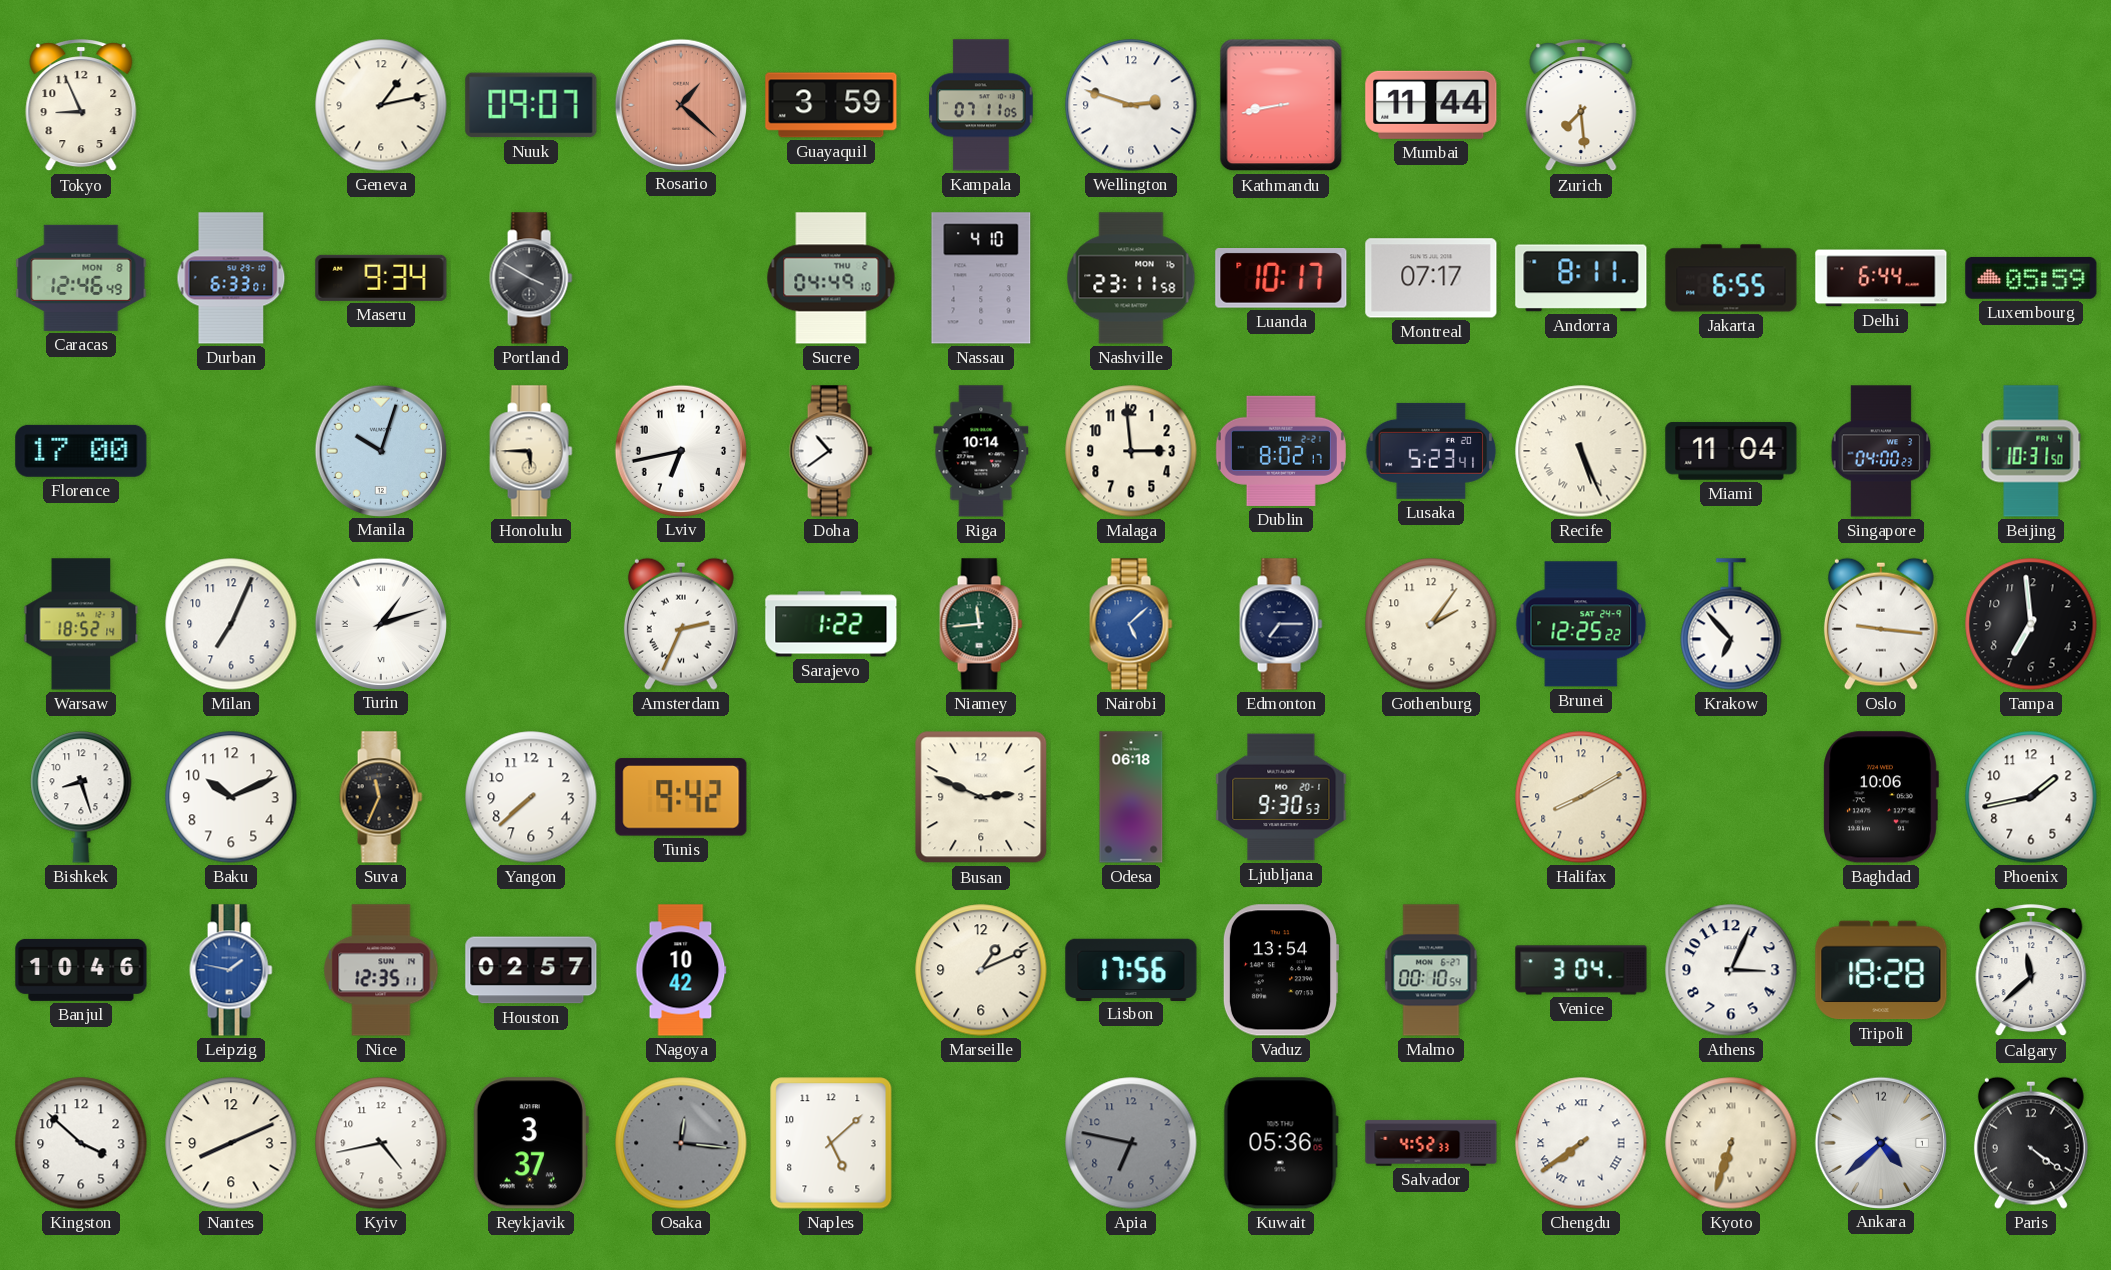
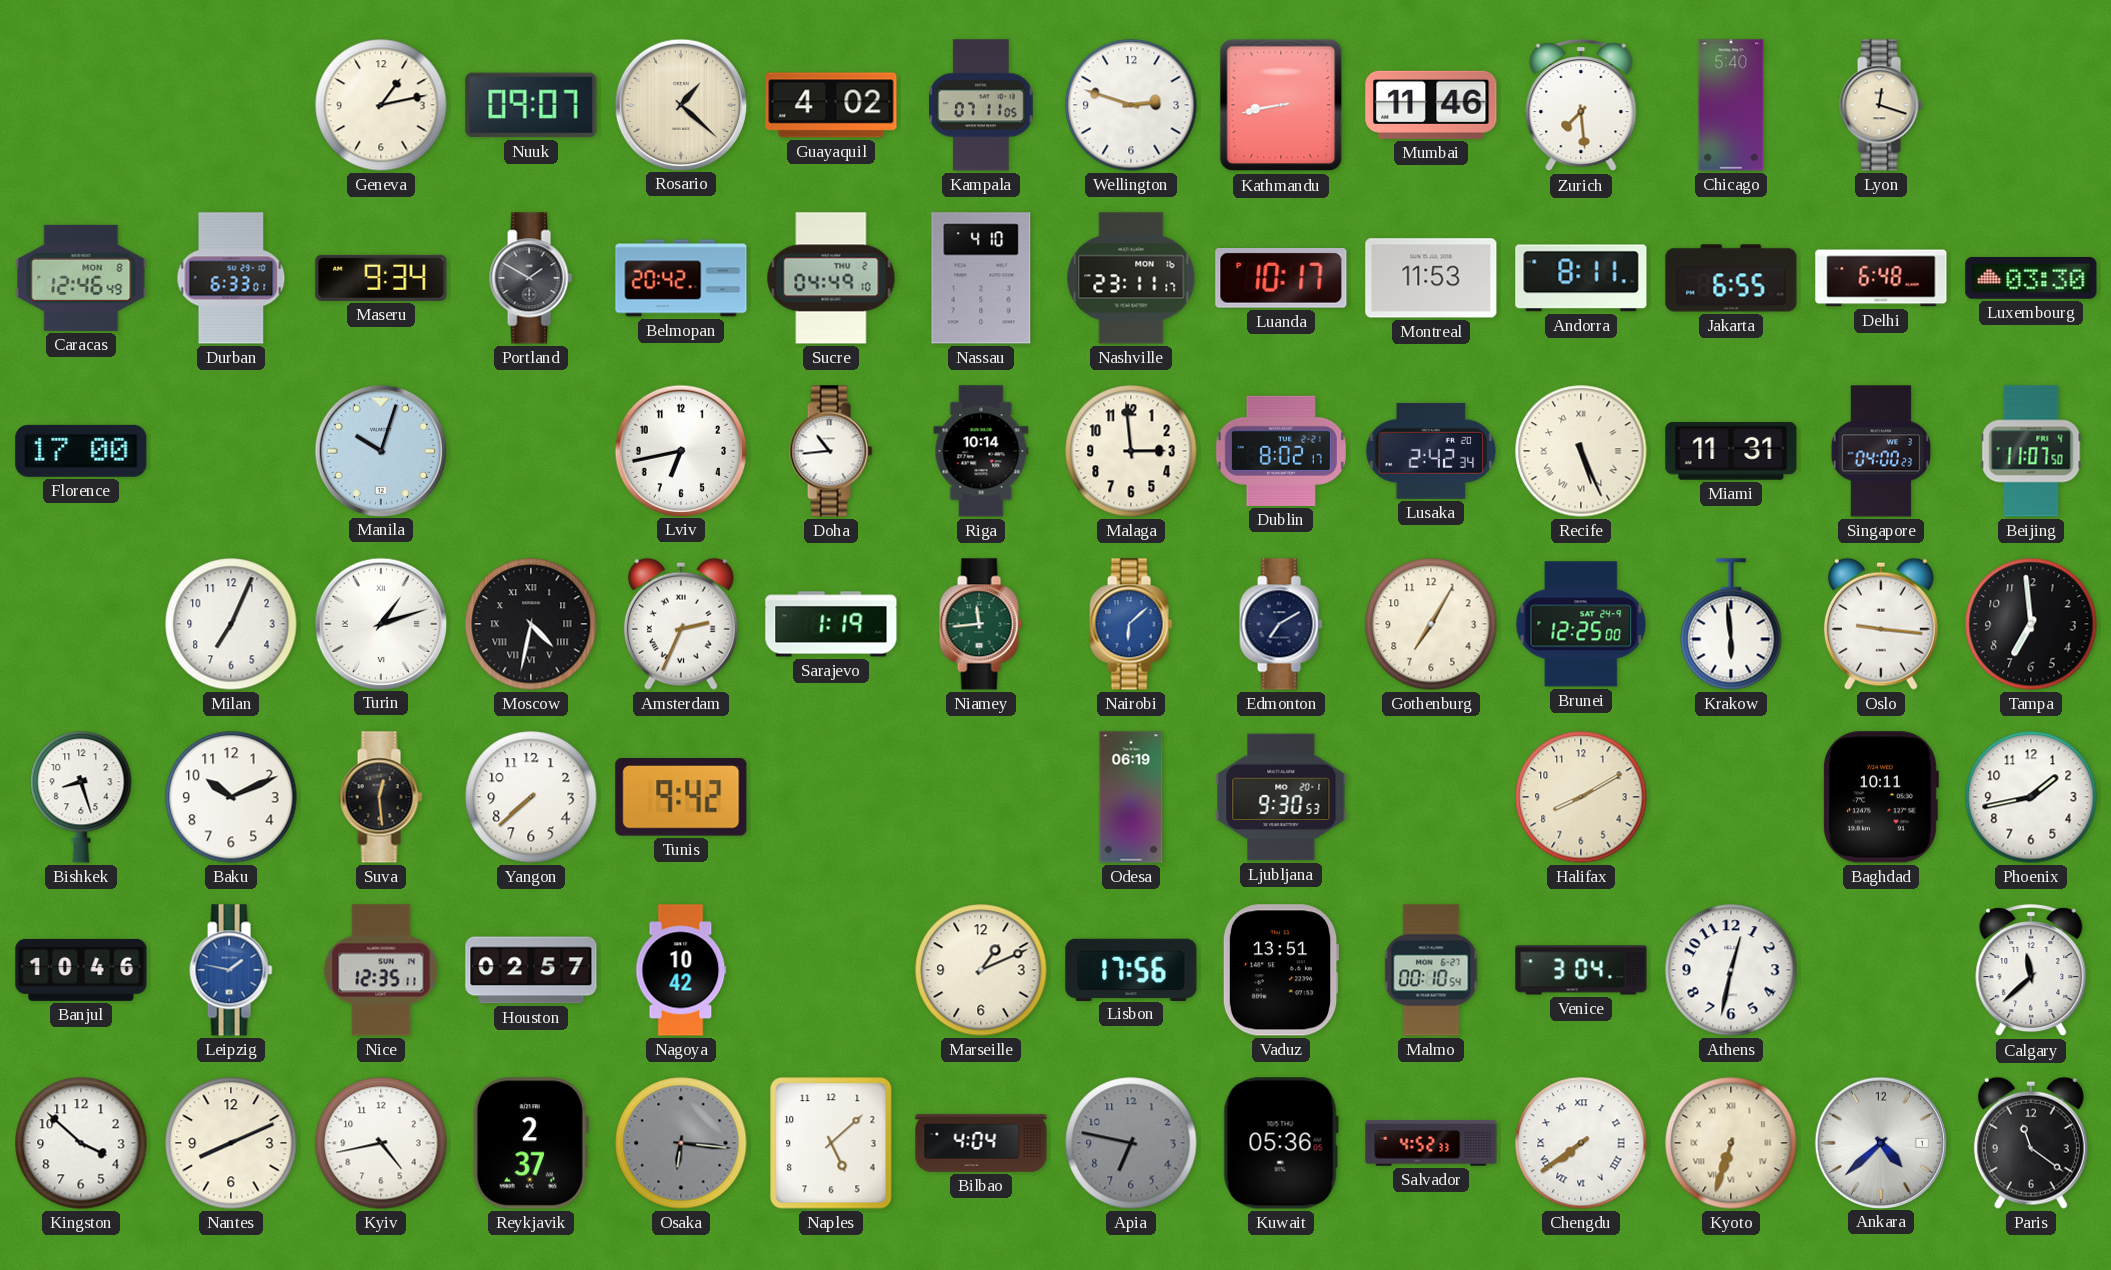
Tokyo: 8:56 -> none
Rosario dial: salmon -> cream
Guayaquil: 3:59 -> 4:02
Mumbai: 11:44 -> 11:46
Chicago: none -> 5:40
Lyon: none -> 12:18
Portland: 3:50 -> 1:50
Belmopan: none -> 20:42
Nashville: 23:11:58 -> 23:11:17
Montreal: 07:17 -> 11:53
Delhi: 6:44 -> 6:48
Luxembourg: 05:59 -> 03:30
Honolulu: 5:45 -> none
Doha: 10:39 -> 10:44
Lusaka: 5:23 -> 2:42
Miami: 11:04 -> 11:31
Beijing: 10:31 -> 11:07
Warsaw: 18:52 -> none
Moscow: none -> 4:32
Sarajevo: 1:22 -> 1:19
Nairobi: 5:08 -> 6:08
Edmonton: 7:15 -> 7:10
Gothenburg: 2:06 -> 7:05
Brunei: 12:25:22 -> 12:25:00
Krakow: 6:53 -> 5:59
Suva: 11:34 -> 12:29
Busan: 2:49 -> none
Odesa: 06:18 -> 06:19
Baghdad: 10:06 -> 10:11
Vaduz: 13:54 -> 13:51
Athens: 3:04 -> 12:32
Tripoli: 18:28 -> none
Reykjavik: 3:37 -> 2:37
Osaka: 12:16 -> 6:16
Bilbao: none -> 4:04
Paris: 4:21 -> 11:21
